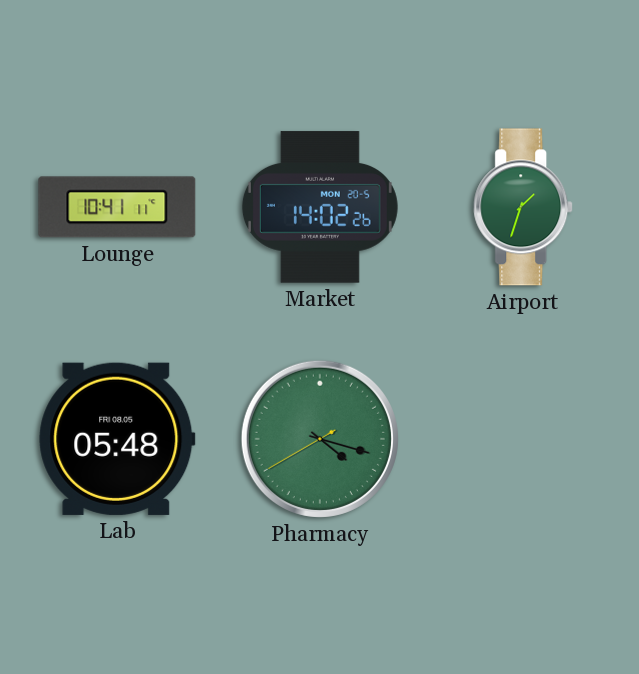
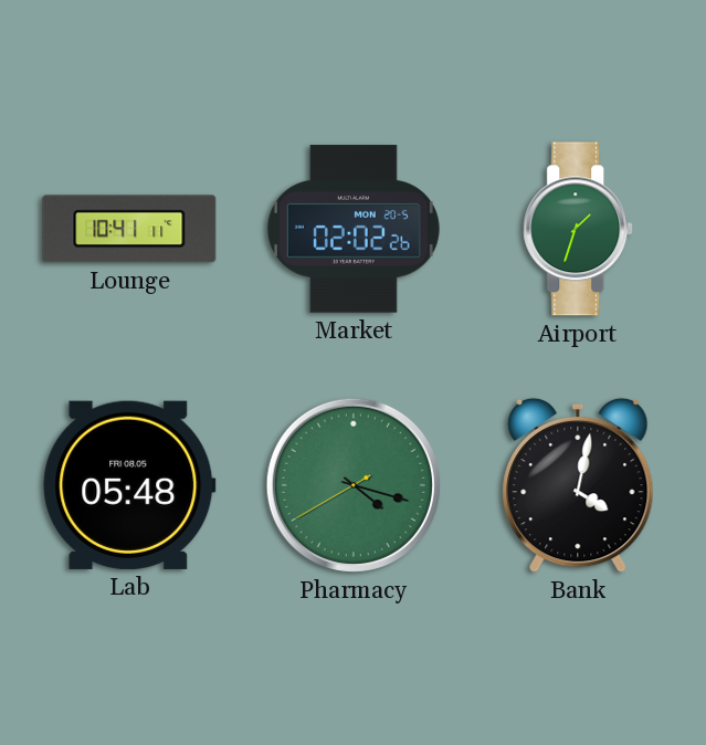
Market: 14:02 -> 02:02
Bank: none -> 4:02
